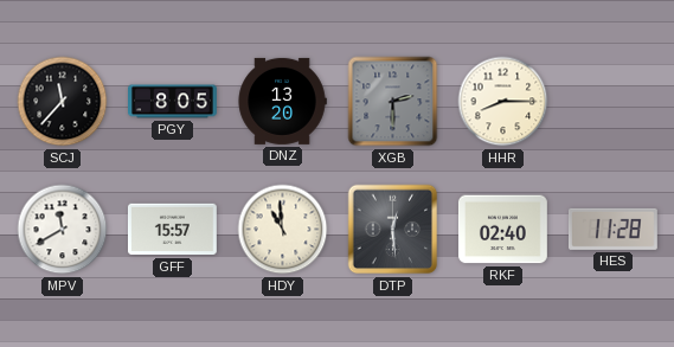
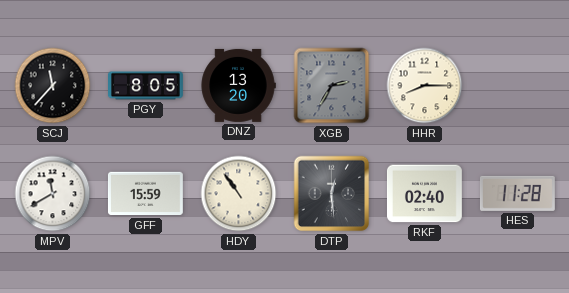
XGB: 2:30 -> 2:35
GFF: 15:57 -> 15:59
HDY: 10:59 -> 10:54
